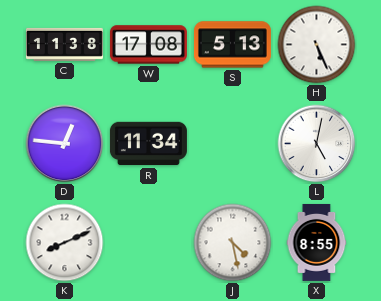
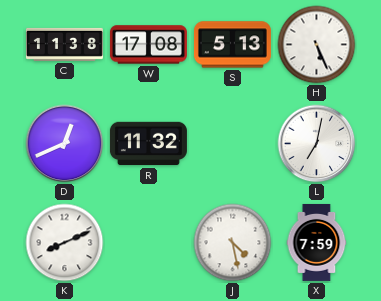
D: 12:46 -> 12:41
R: 11:34 -> 11:32
L: 5:02 -> 7:02
X: 8:55 -> 7:59
